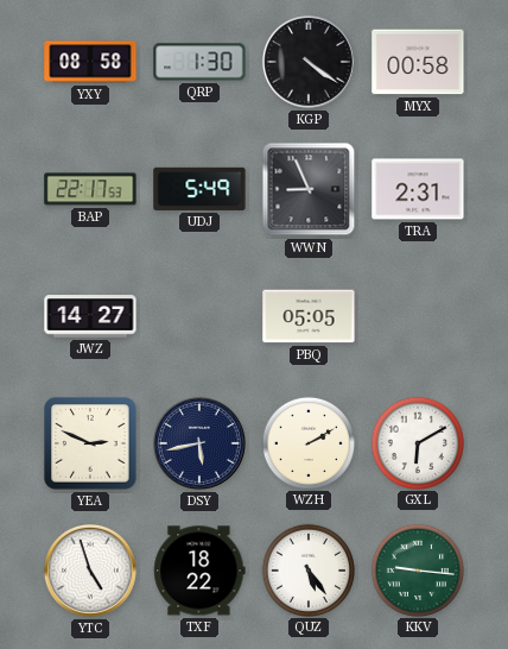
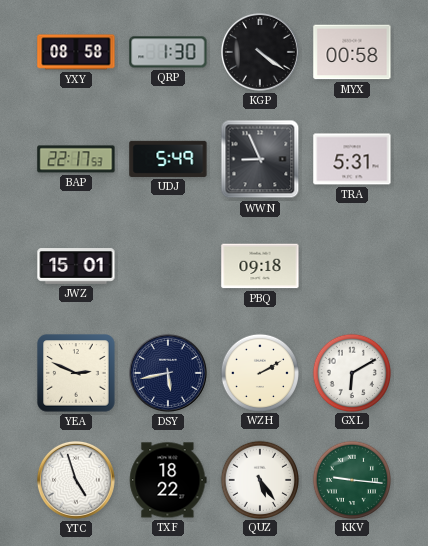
TRA: 2:31 -> 5:31
JWZ: 14:27 -> 15:01
PBQ: 05:05 -> 09:18
